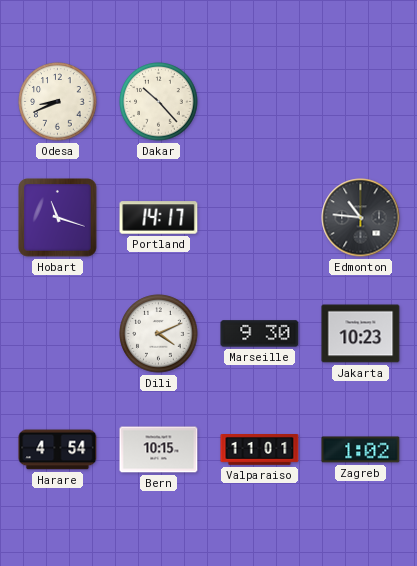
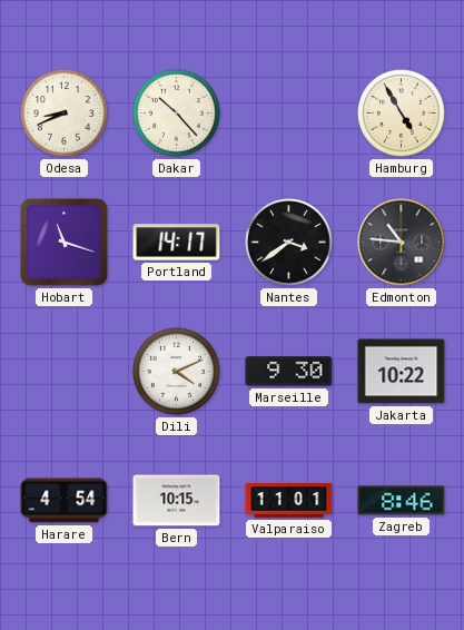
Hamburg: none -> 4:55
Nantes: none -> 3:39
Jakarta: 10:23 -> 10:22
Zagreb: 1:02 -> 8:46
